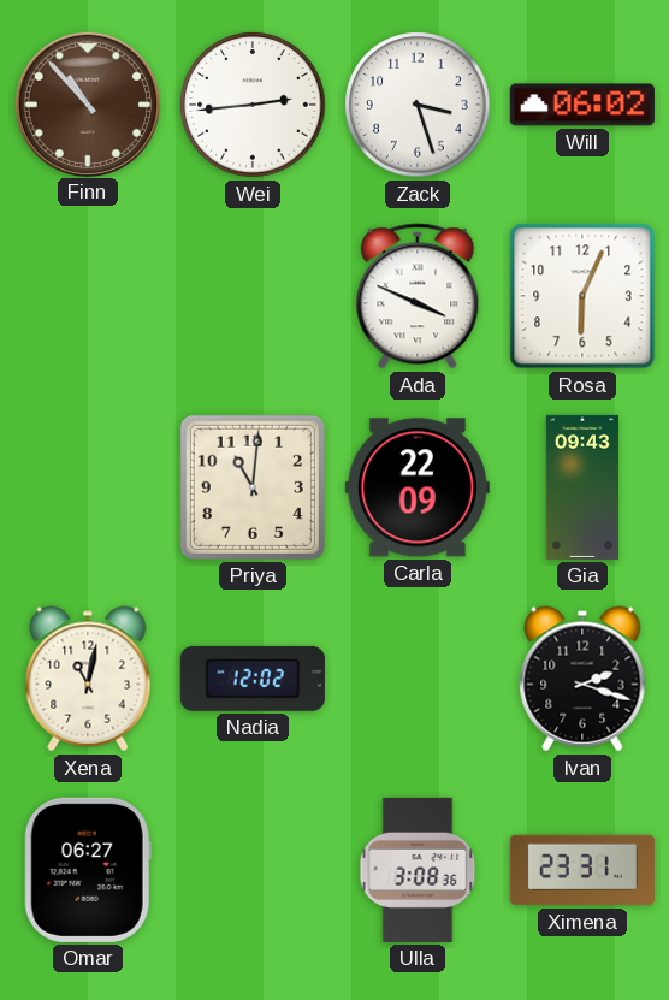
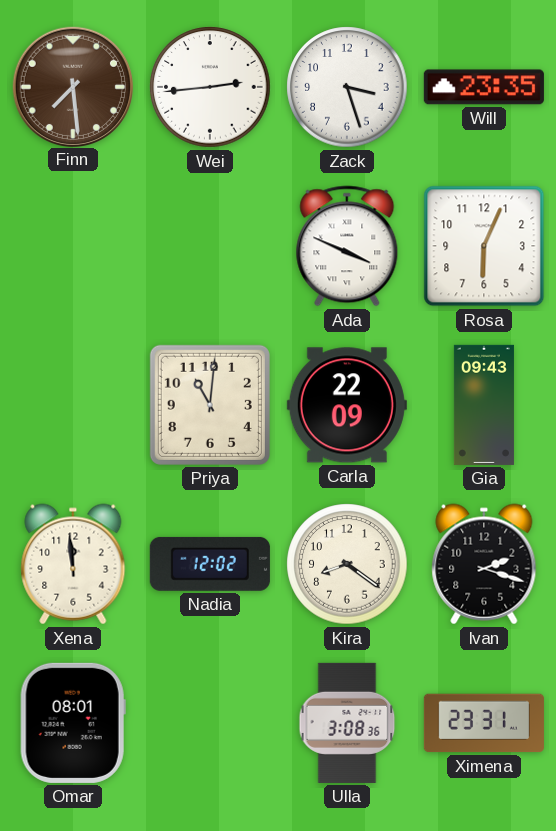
Finn: 10:53 -> 7:29
Will: 06:02 -> 23:35
Xena: 11:02 -> 11:59
Kira: none -> 8:21
Omar: 06:27 -> 08:01
